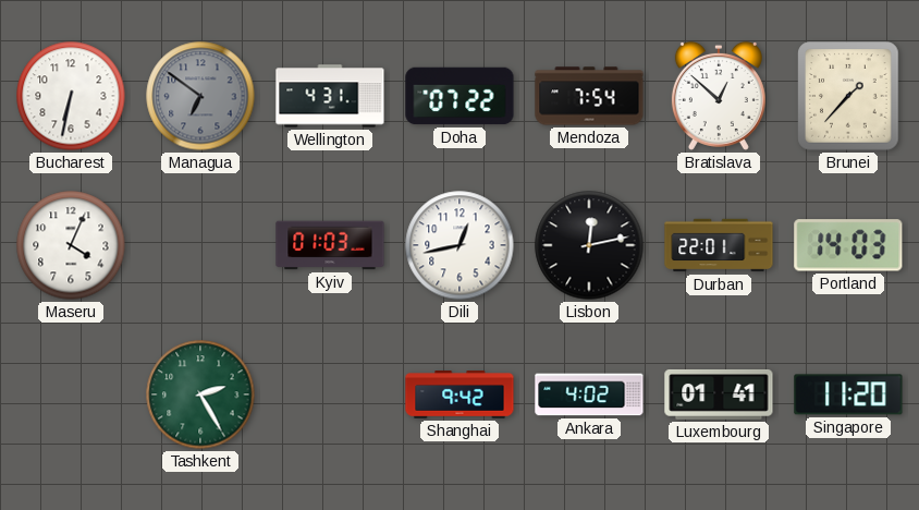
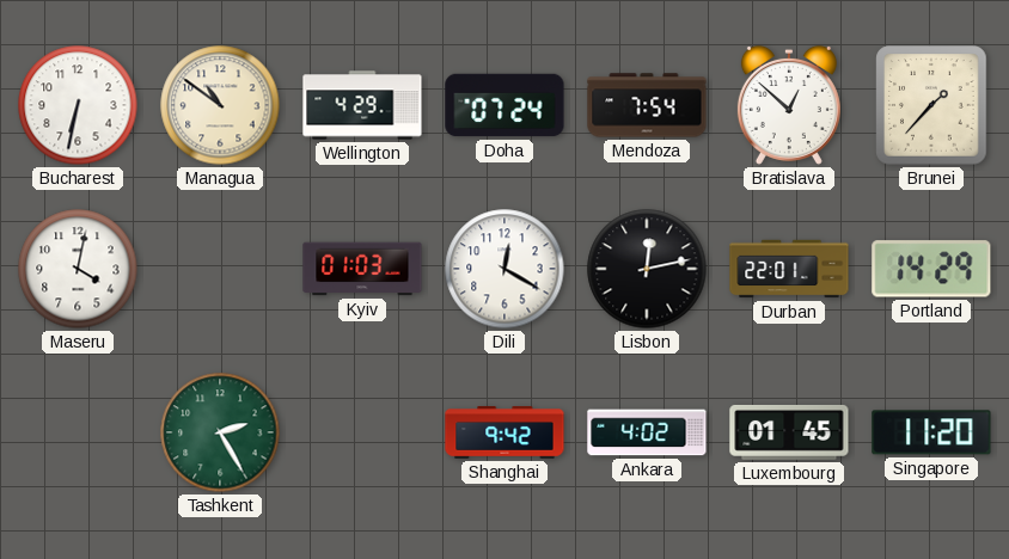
Managua: 6:51 -> 10:51
Managua dial: grey -> cream
Wellington: 4:31 -> 4:29
Doha: 07:22 -> 07:24
Maseru: 4:04 -> 4:02
Dili: 12:43 -> 12:20
Portland: 14:03 -> 14:29
Luxembourg: 01:41 -> 01:45
